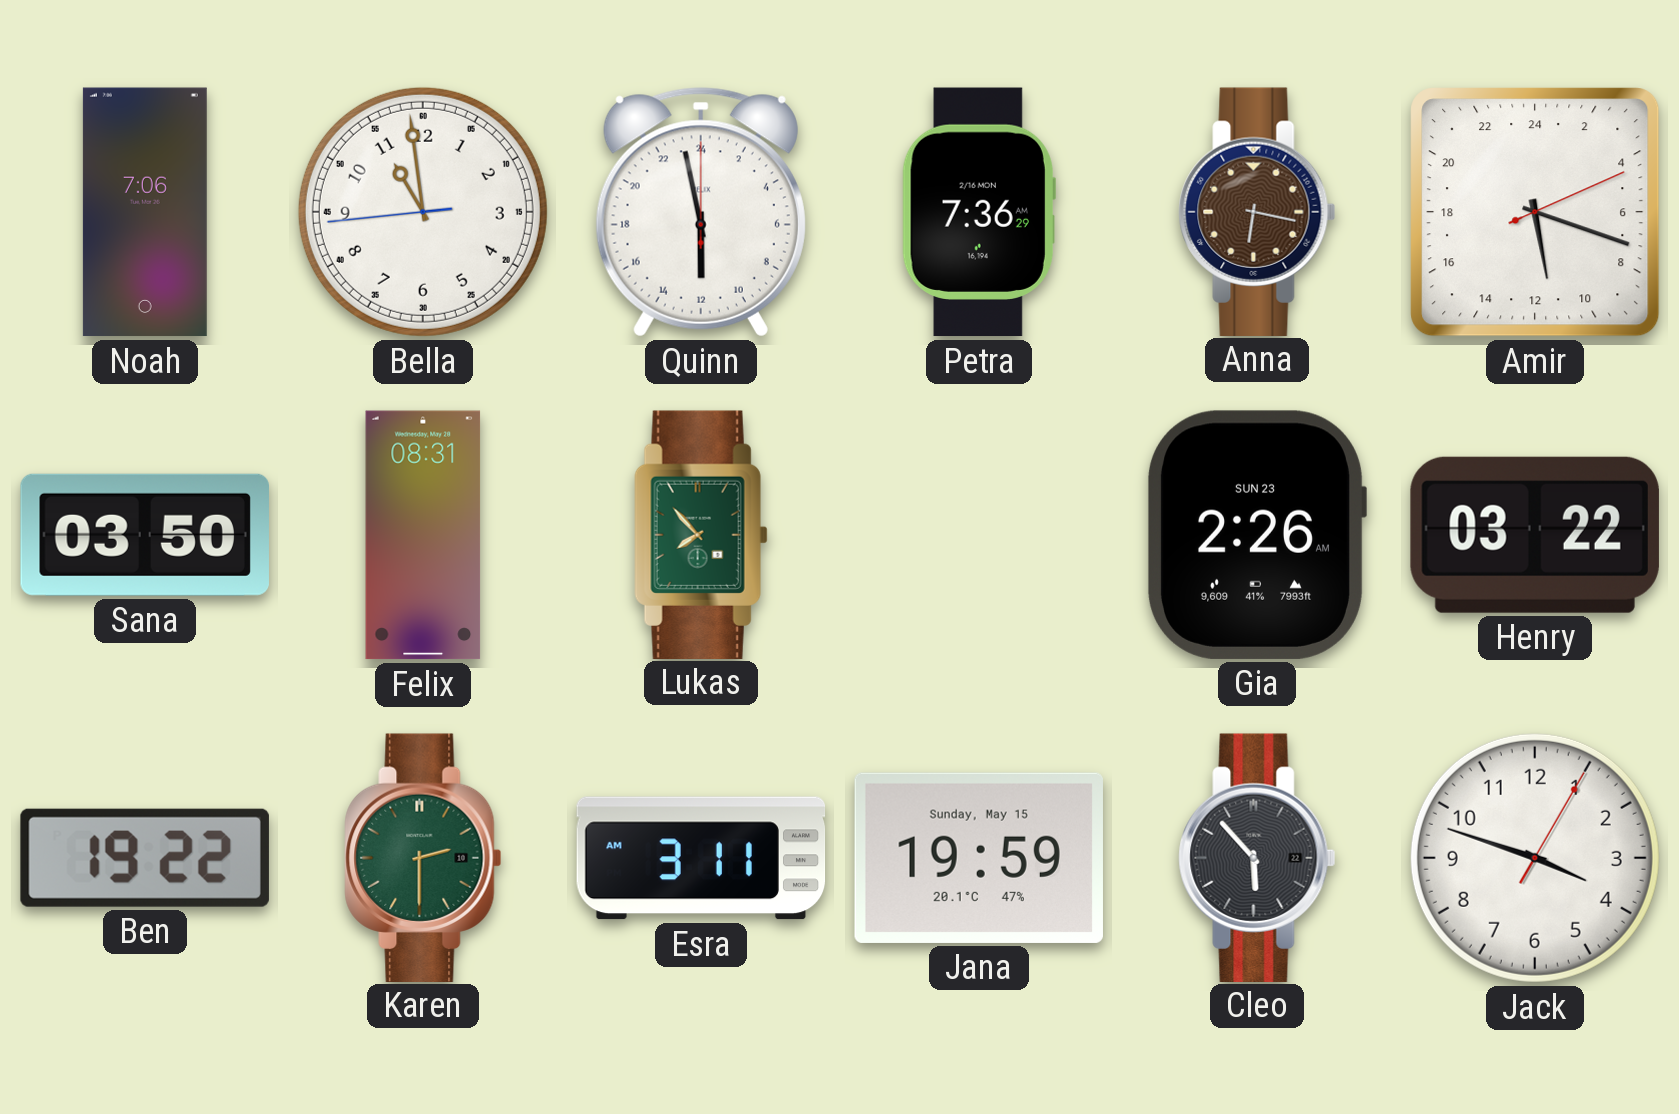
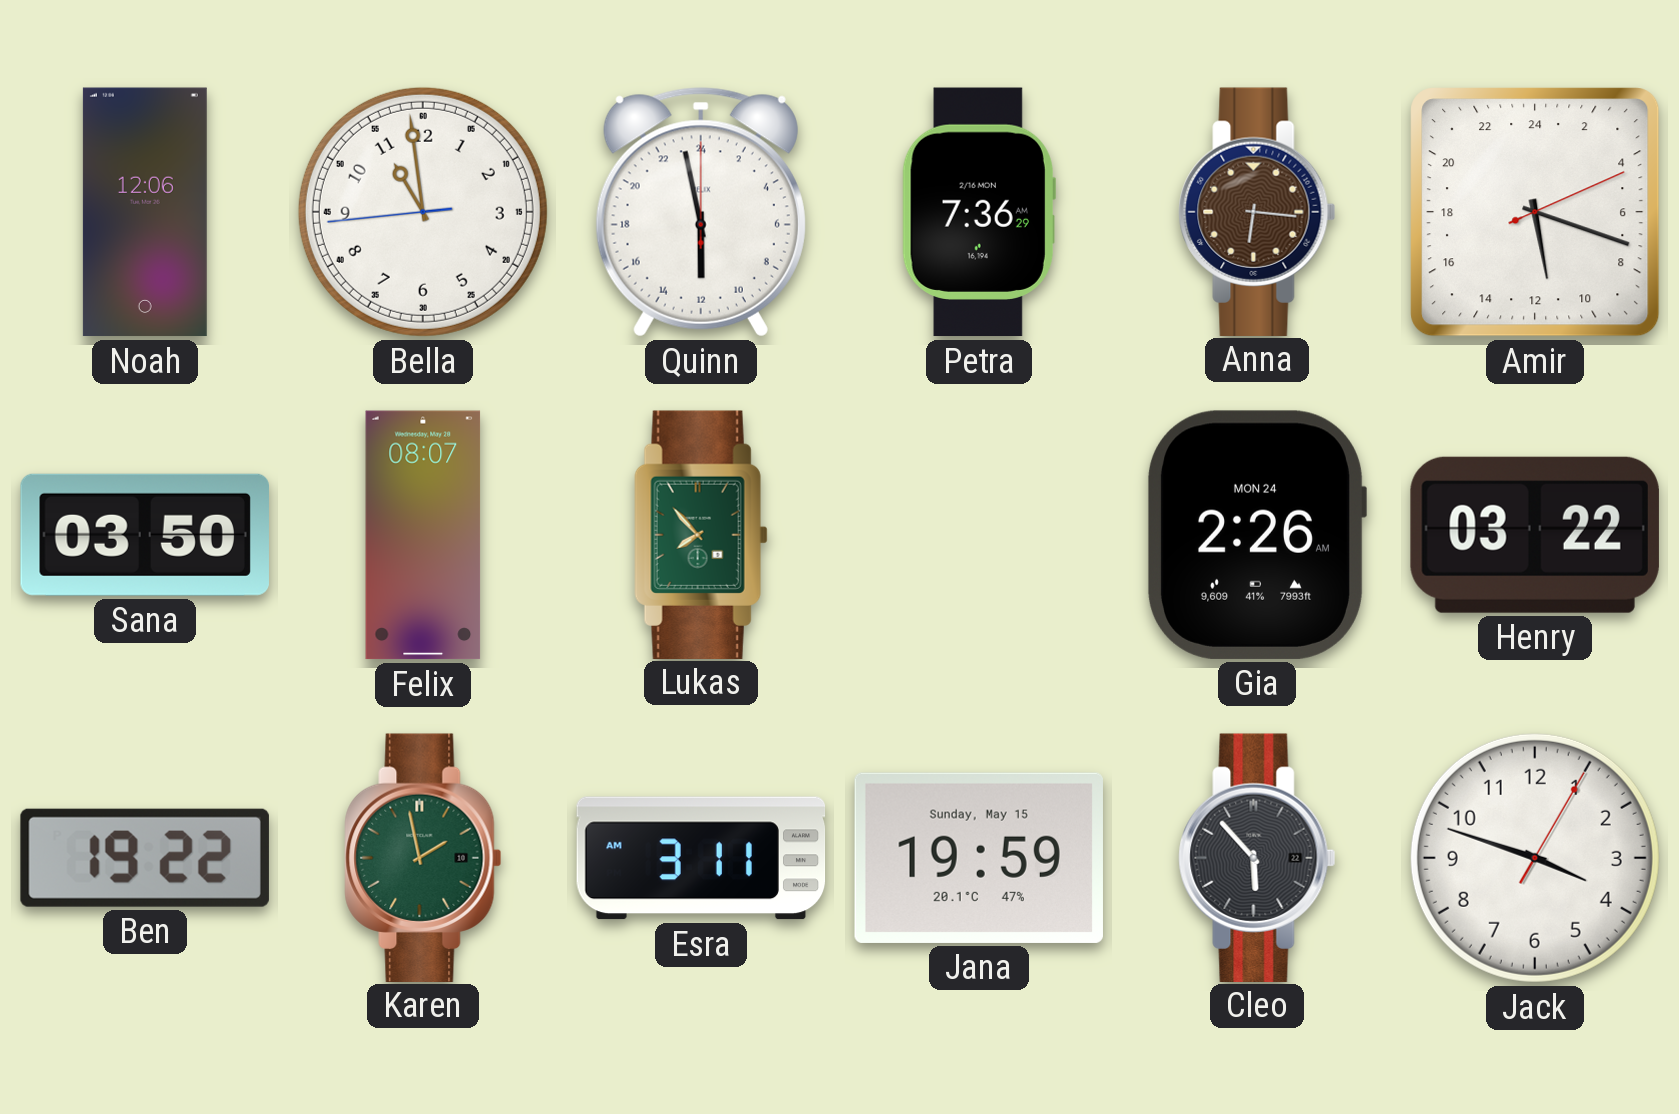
Noah: 7:06 -> 12:06
Anna: 6:17 -> 6:16
Felix: 08:31 -> 08:07
Gia date: SUN 23 -> MON 24
Karen: 2:30 -> 1:58
